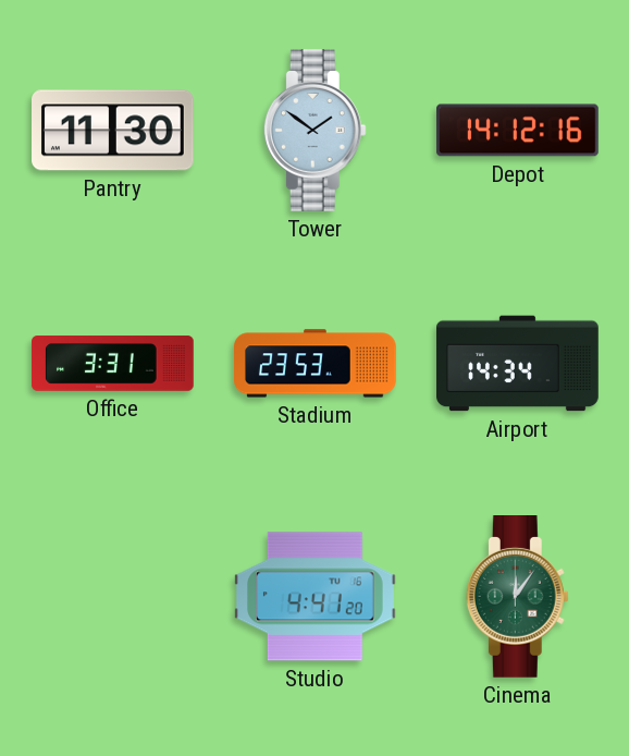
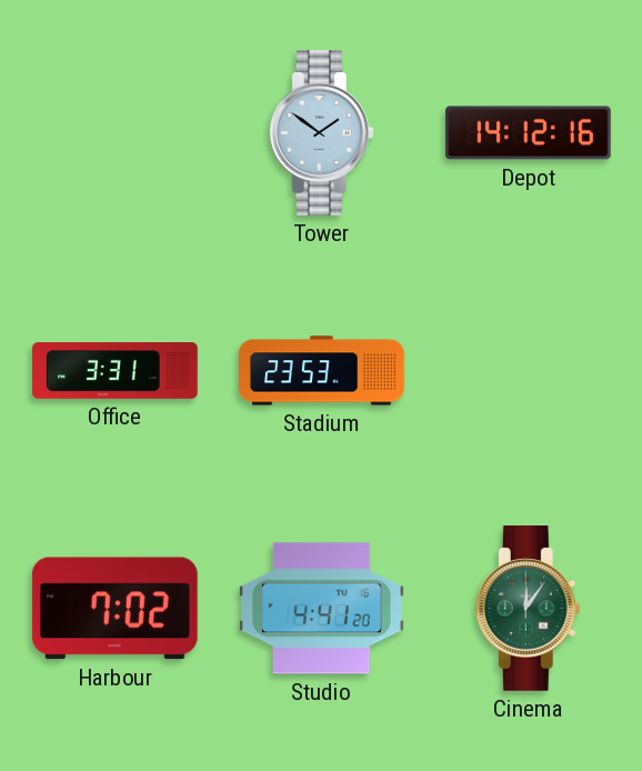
Pantry: 11:30 -> none
Airport: 14:34 -> none
Harbour: none -> 7:02
